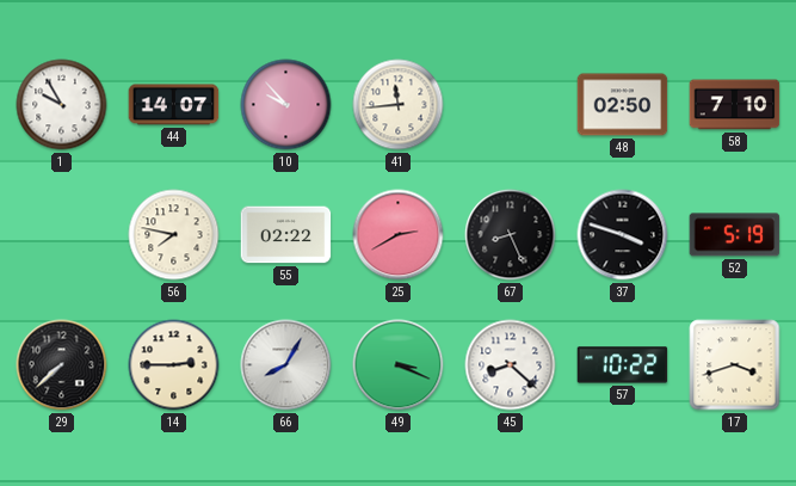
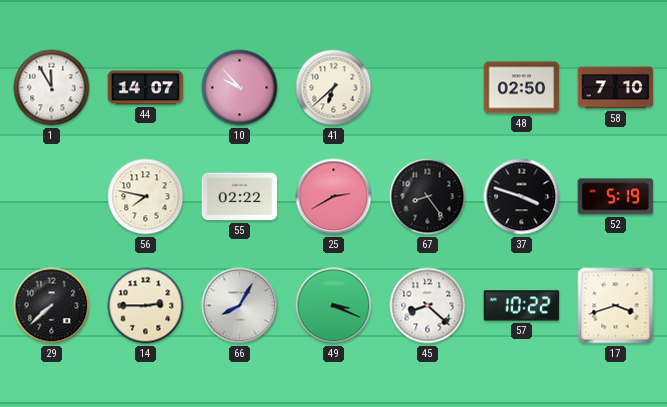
1: 9:55 -> 11:55
41: 11:44 -> 6:38
67: 8:26 -> 8:24
